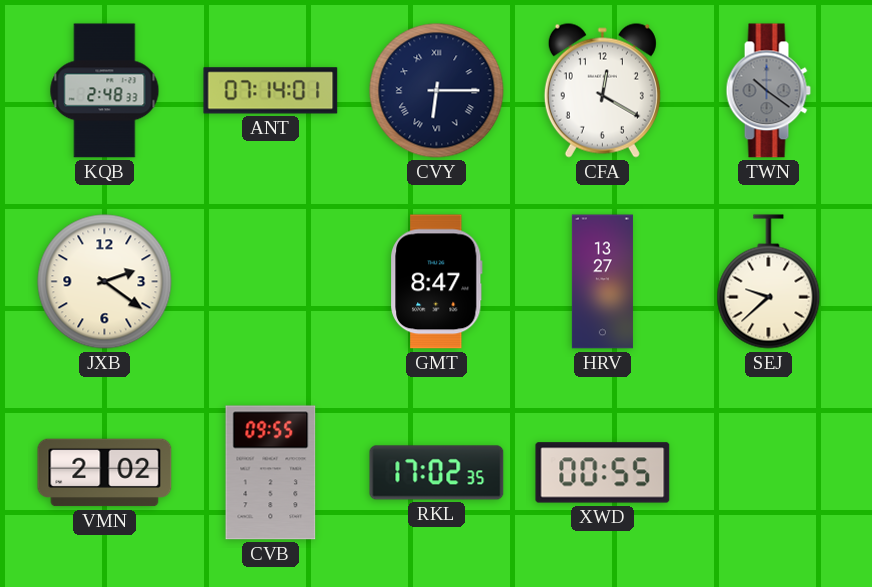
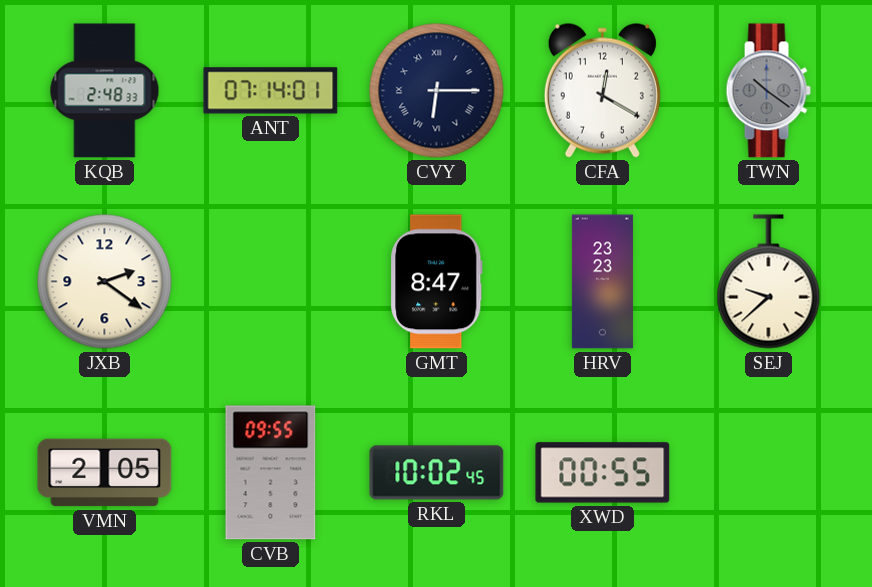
HRV: 13:27 -> 23:23
VMN: 2:02 -> 2:05
RKL: 17:02 -> 10:02
